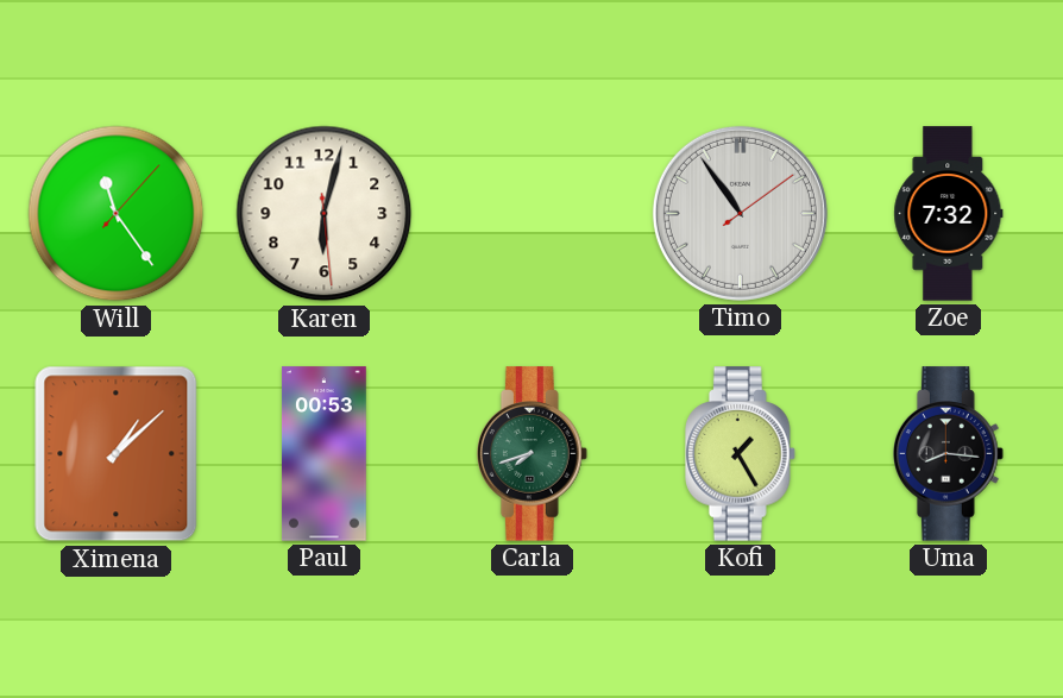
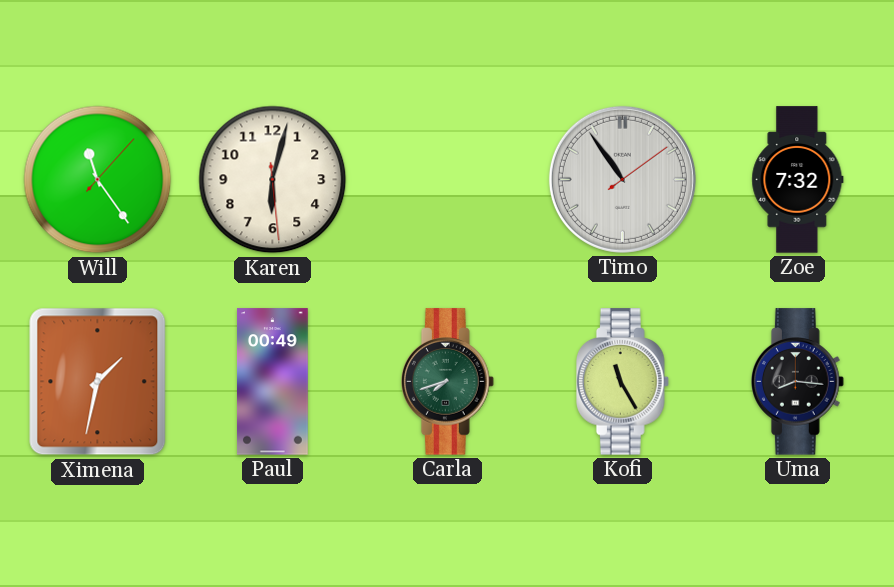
Ximena: 1:08 -> 1:32
Paul: 00:53 -> 00:49
Kofi: 1:25 -> 11:25
